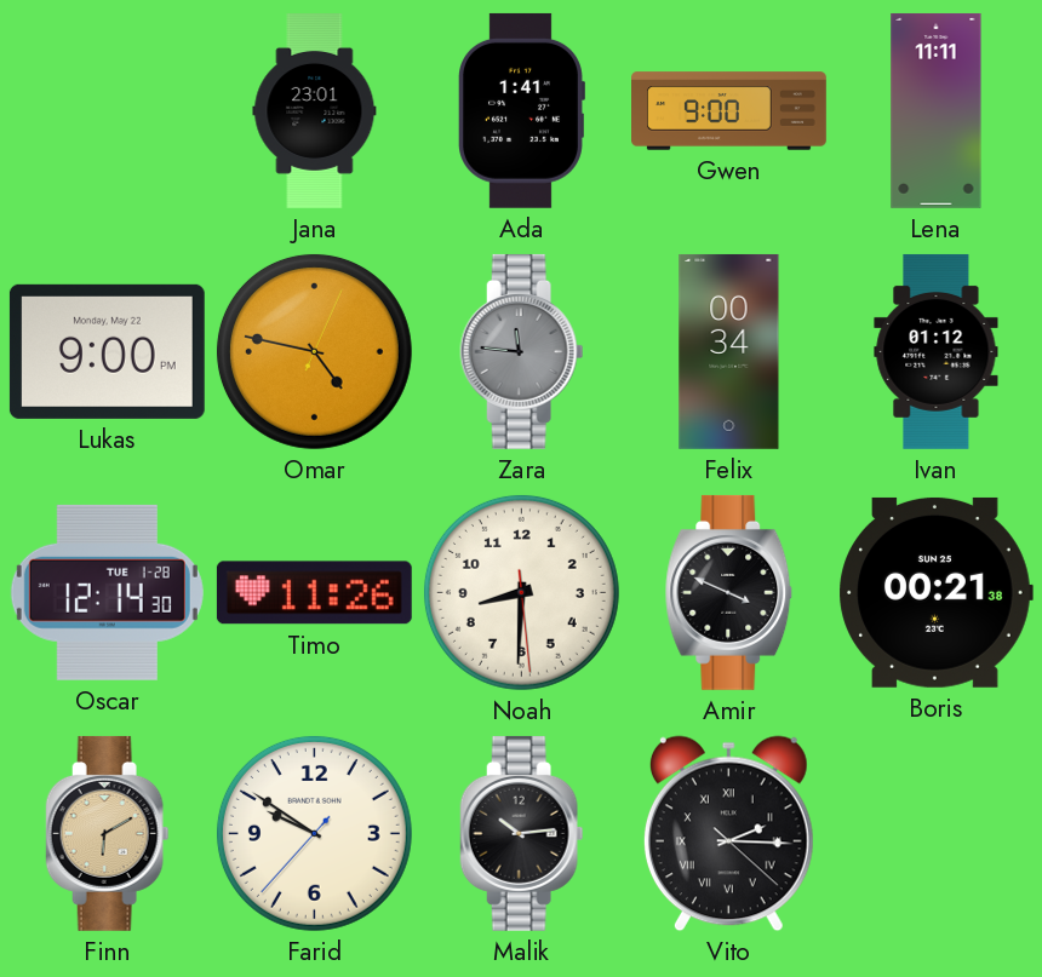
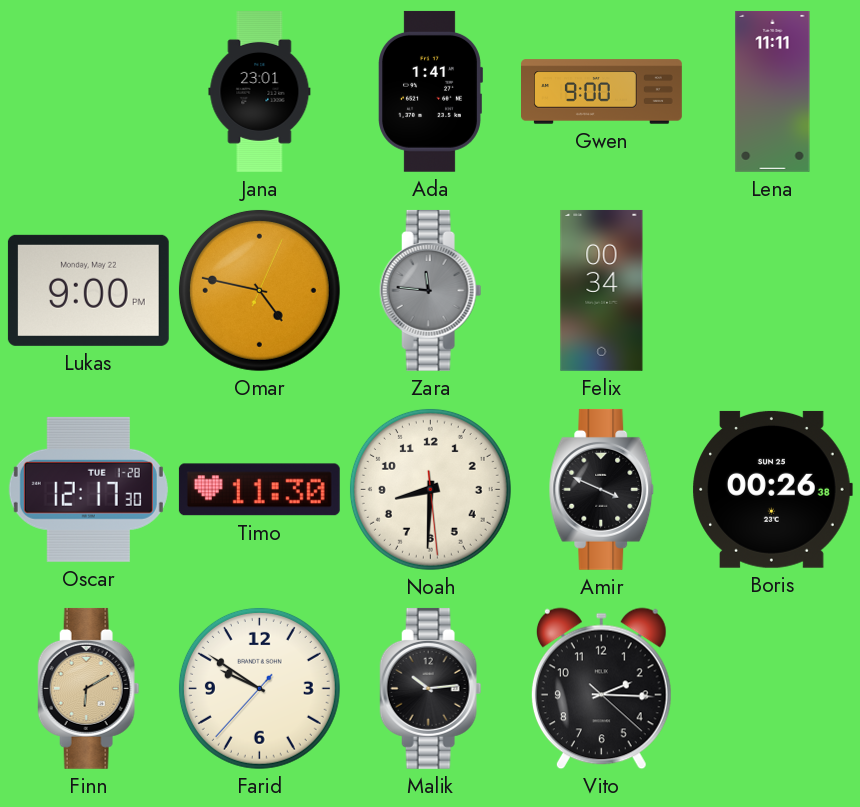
Ivan: 01:12 -> none
Oscar: 12:14 -> 12:17
Timo: 11:26 -> 11:30
Boris: 00:21 -> 00:26
Vito numerals: Roman -> Arabic
